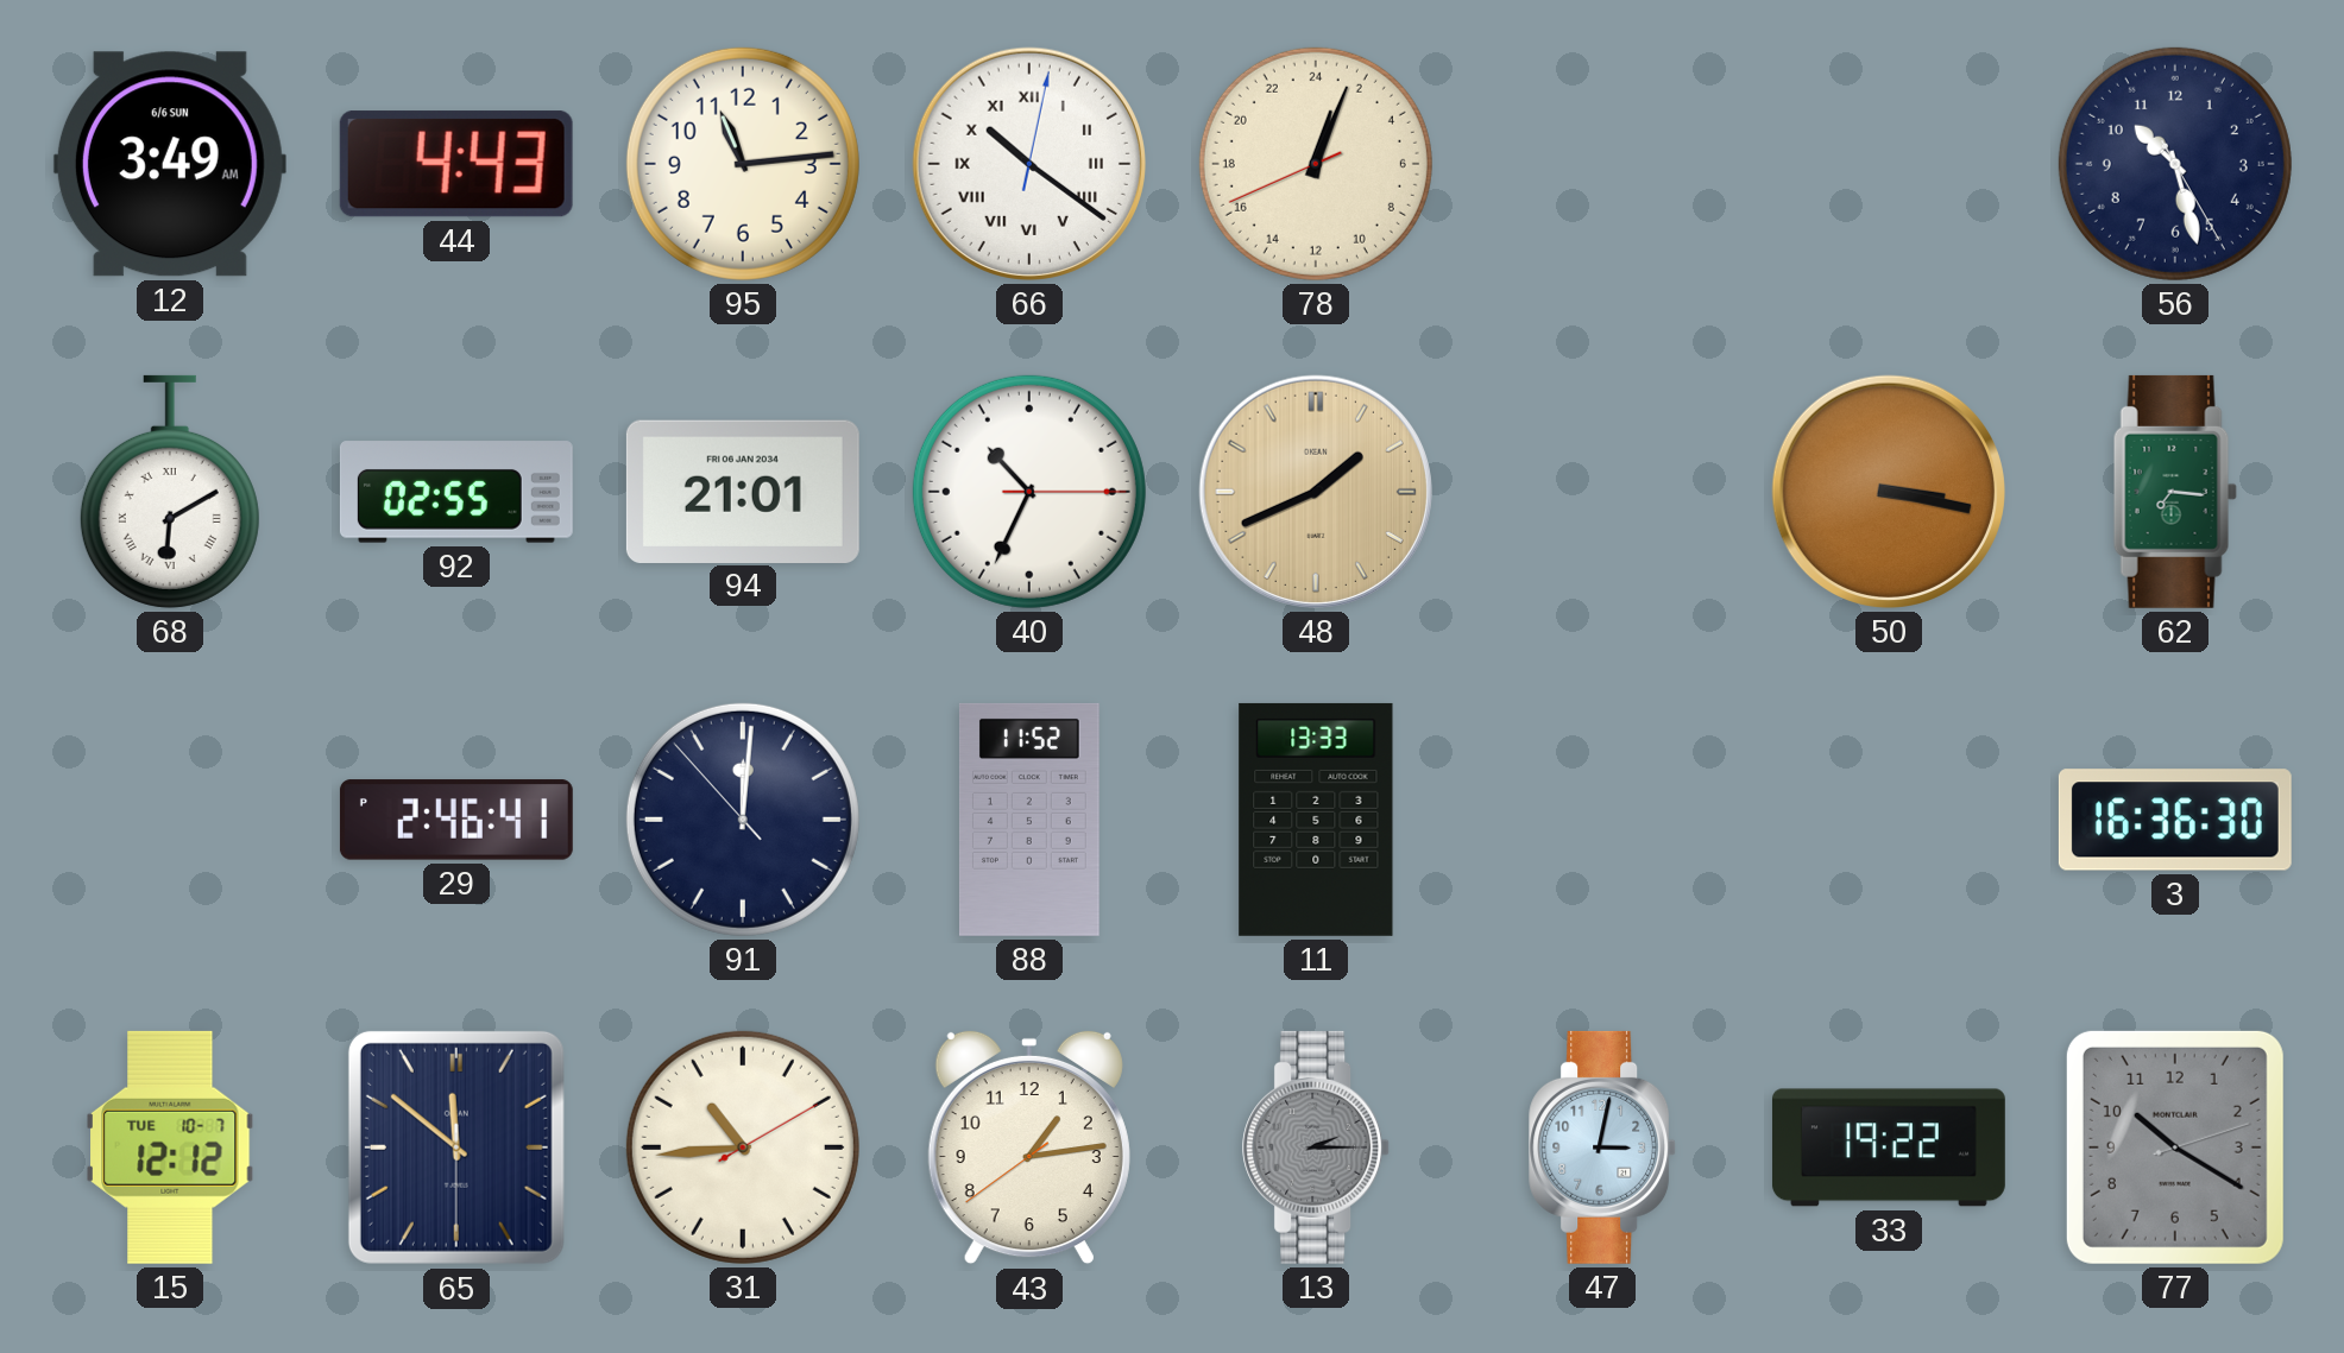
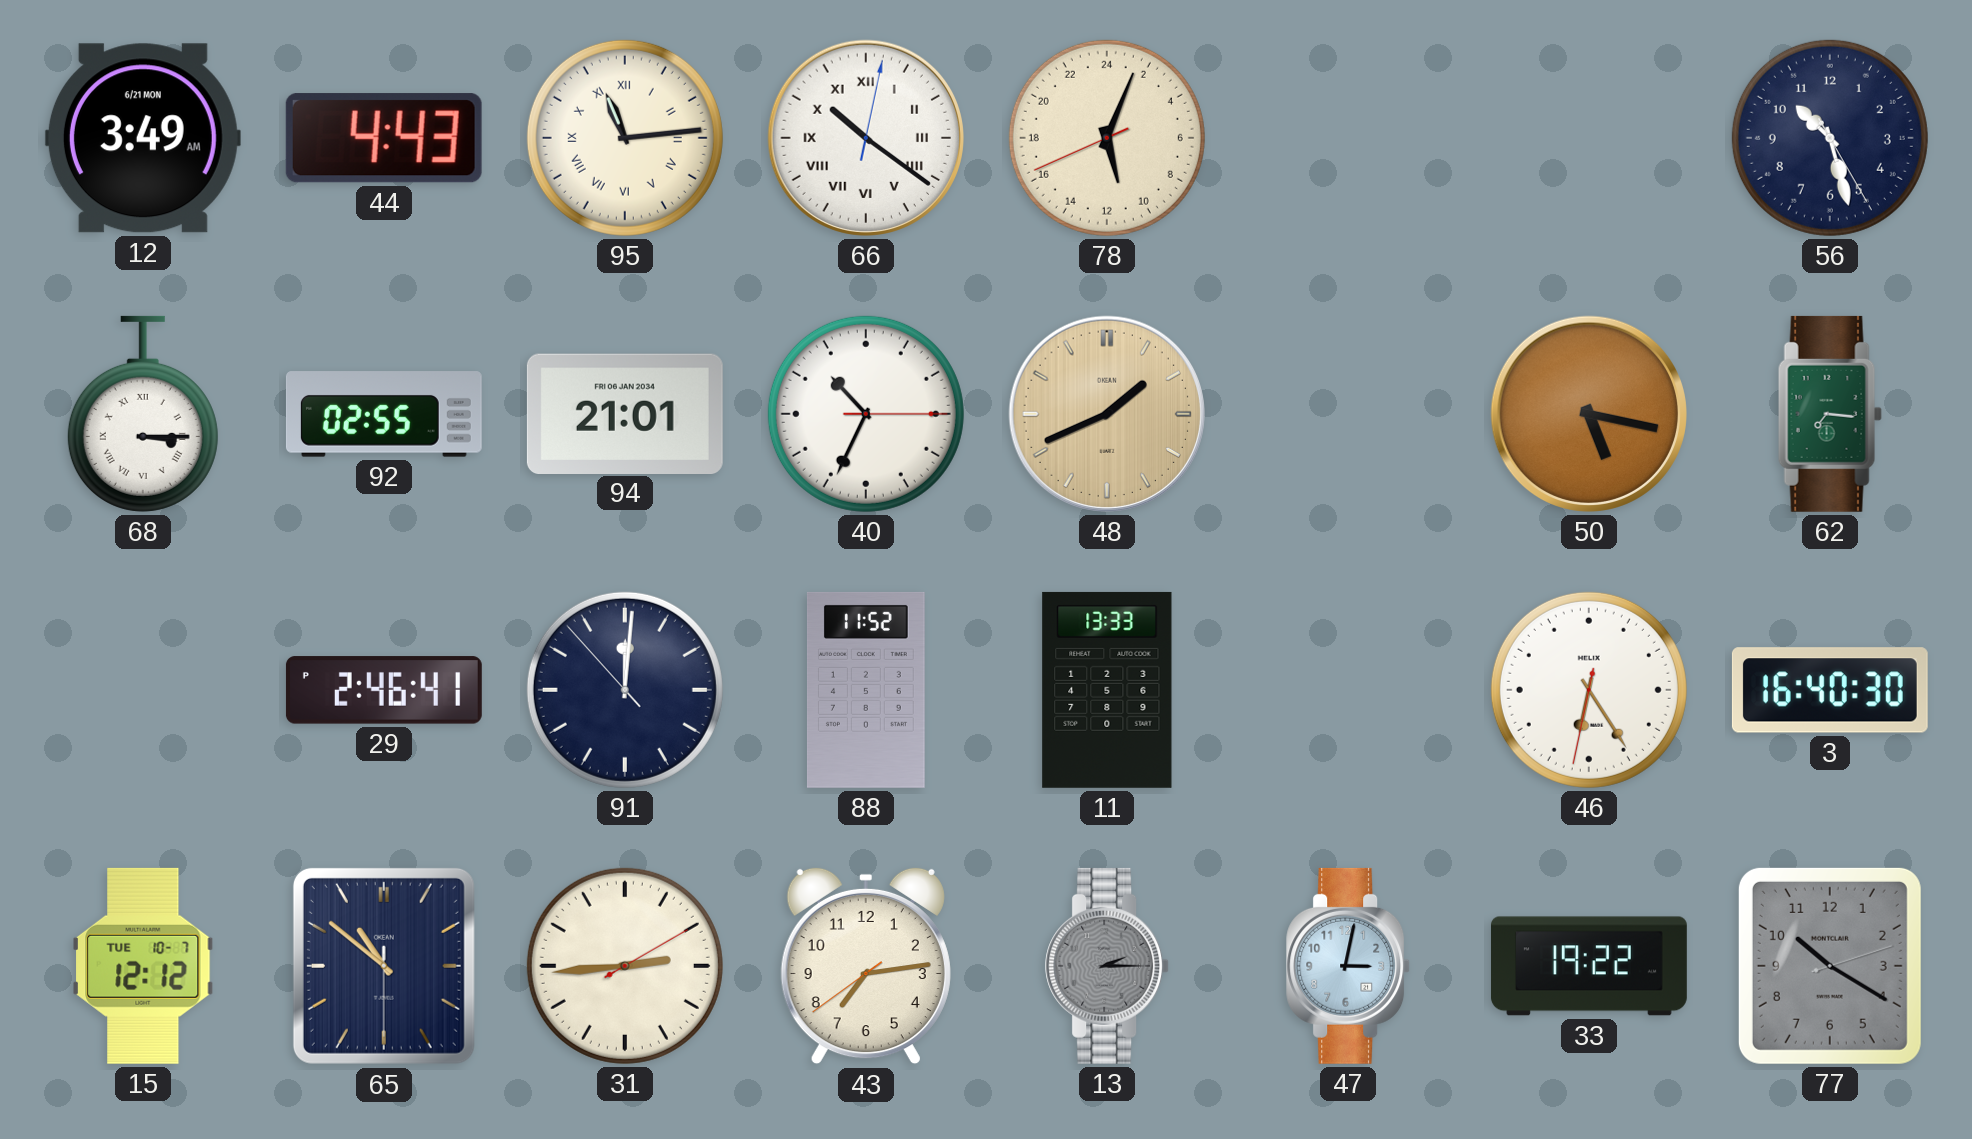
12 date: 6/6 SUN -> 6/21 MON
95 numerals: Arabic -> Roman
78: 1:03 -> 11:03
68: 6:10 -> 3:15
50: 3:17 -> 5:17
46: none -> 6:24
3: 16:36 -> 16:40
65: 11:51 -> 10:51
31: 10:44 -> 2:44
43: 1:13 -> 7:13
